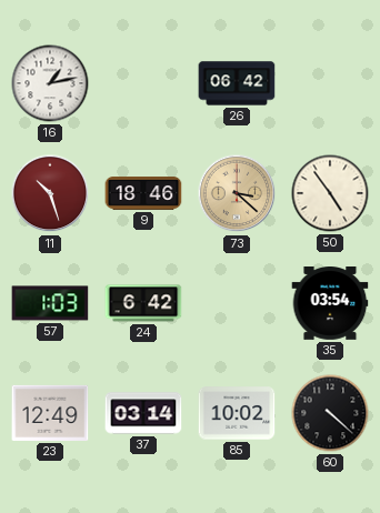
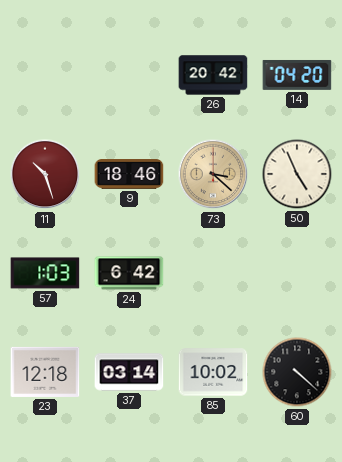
16: 1:13 -> none
26: 06:42 -> 20:42
14: none -> 04:20
50: 4:54 -> 4:56
35: 03:54 -> none
23: 12:49 -> 12:18
